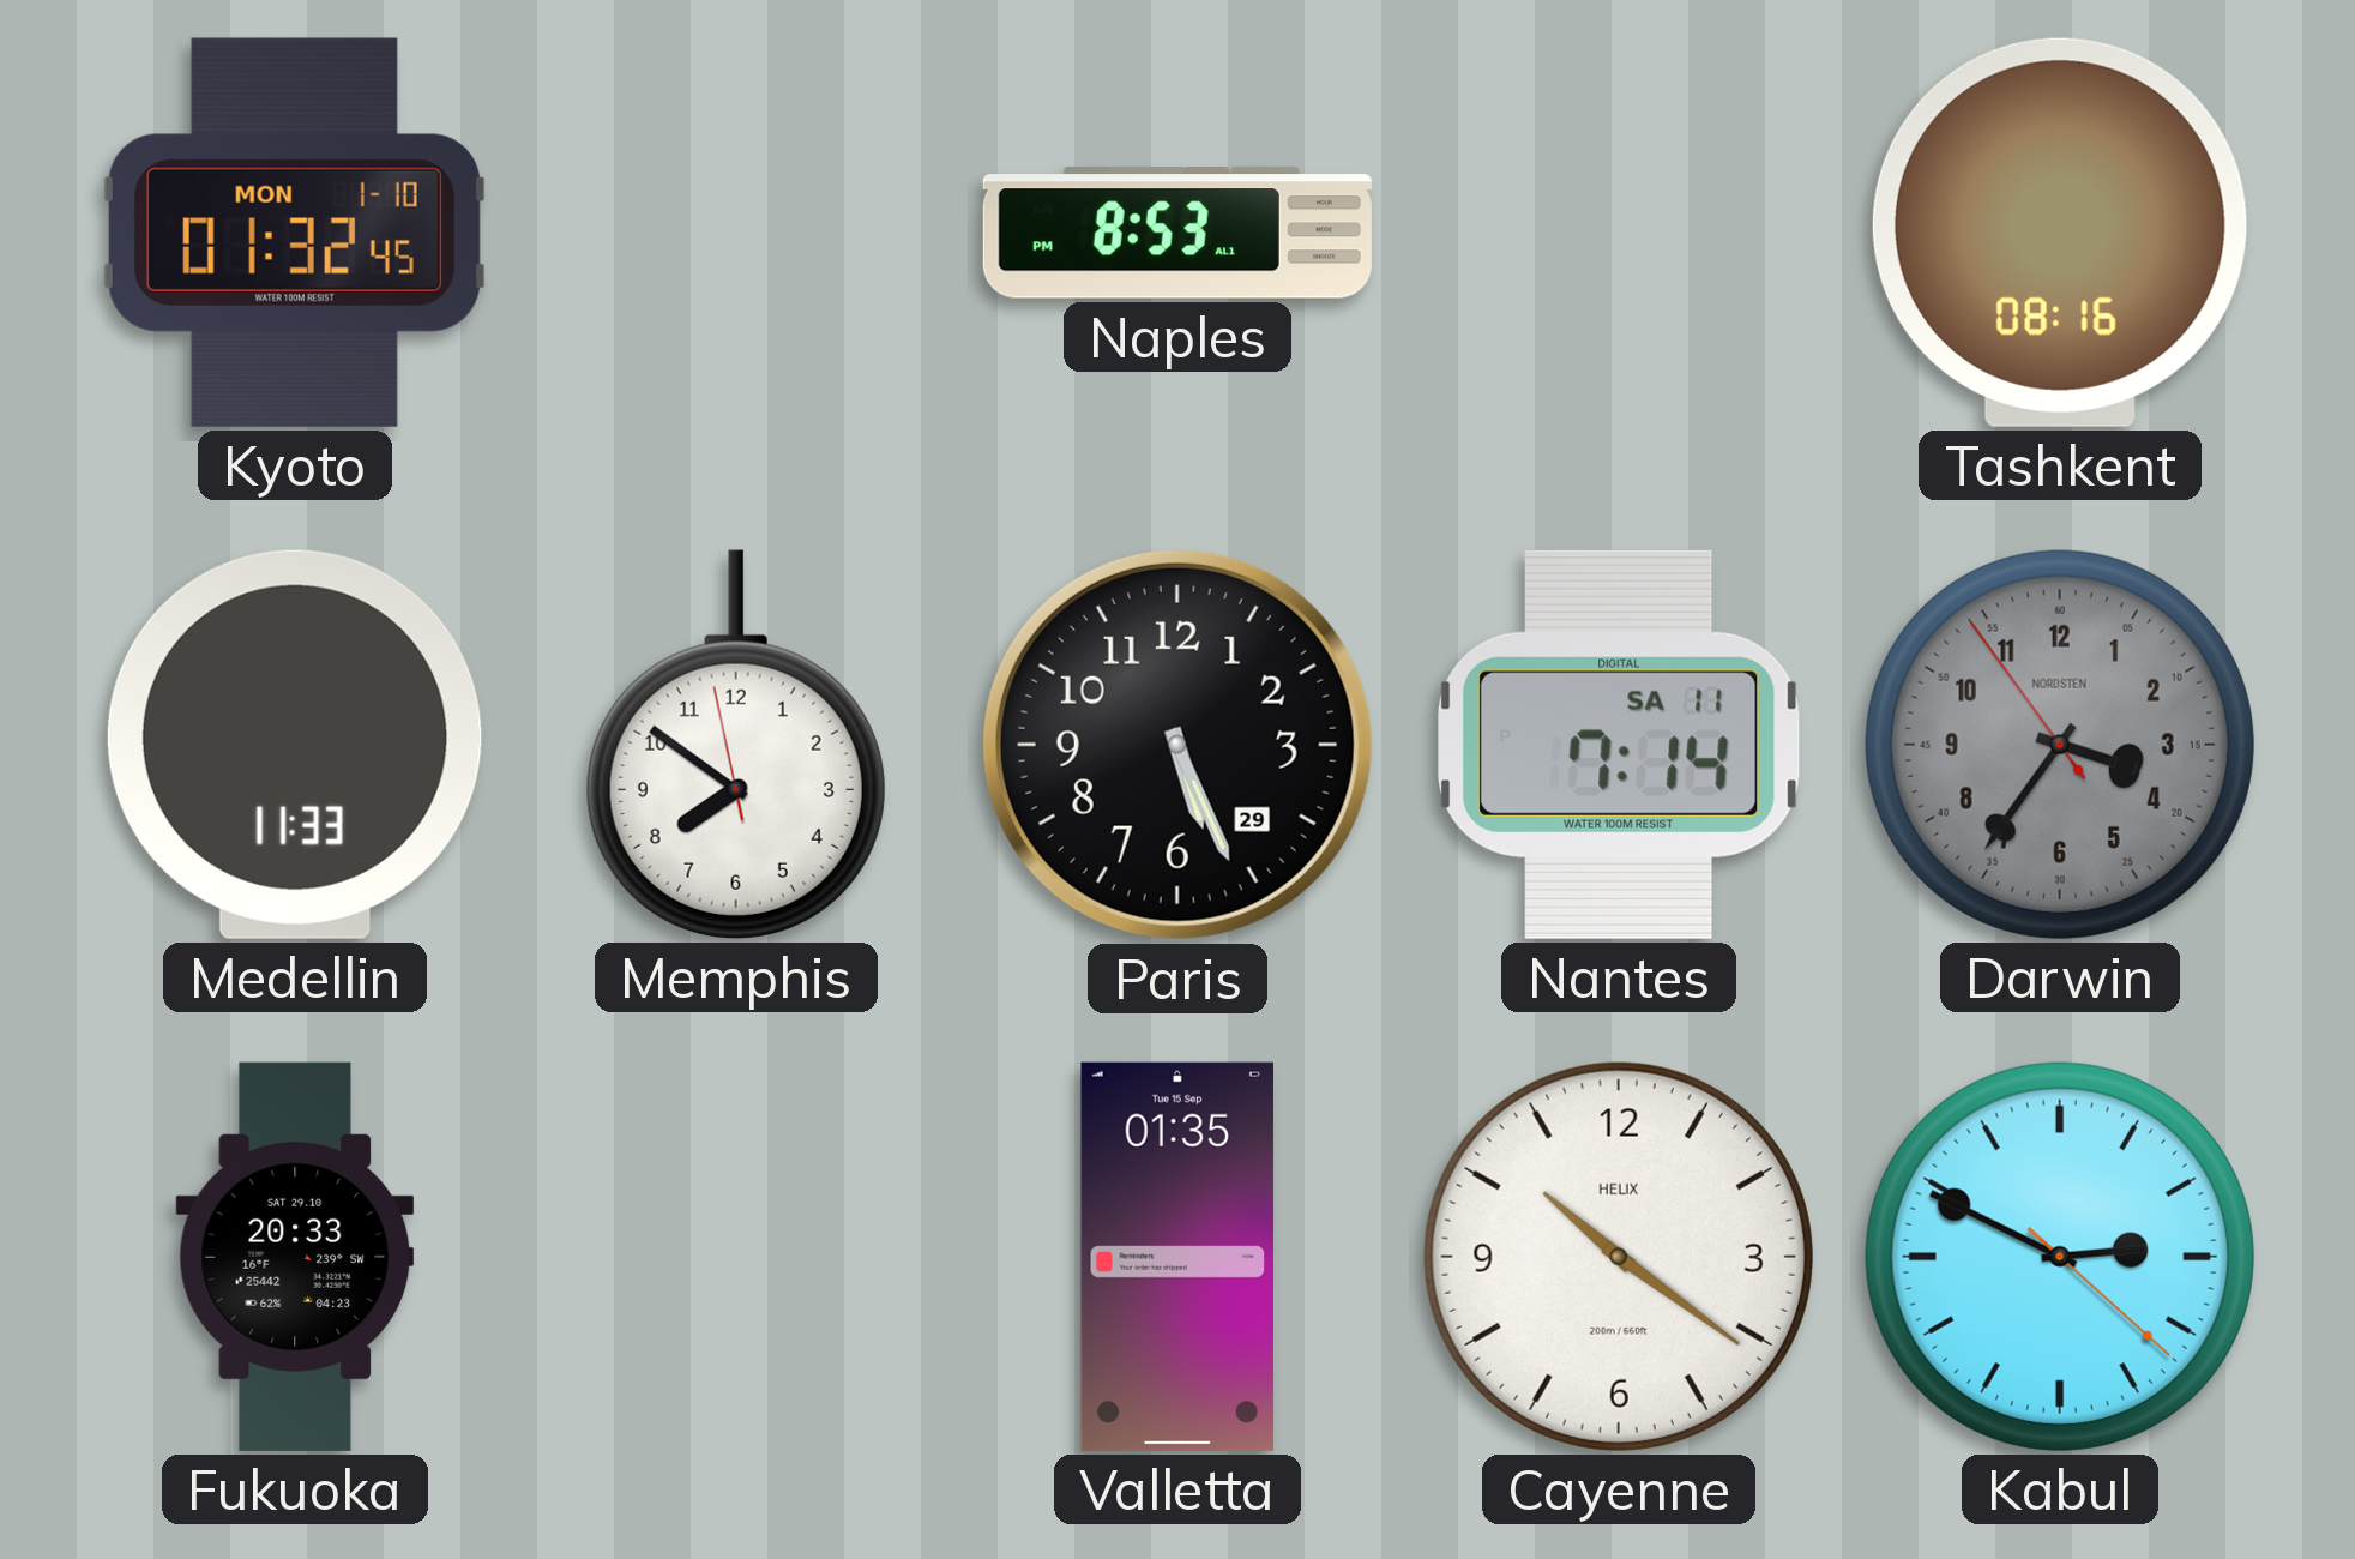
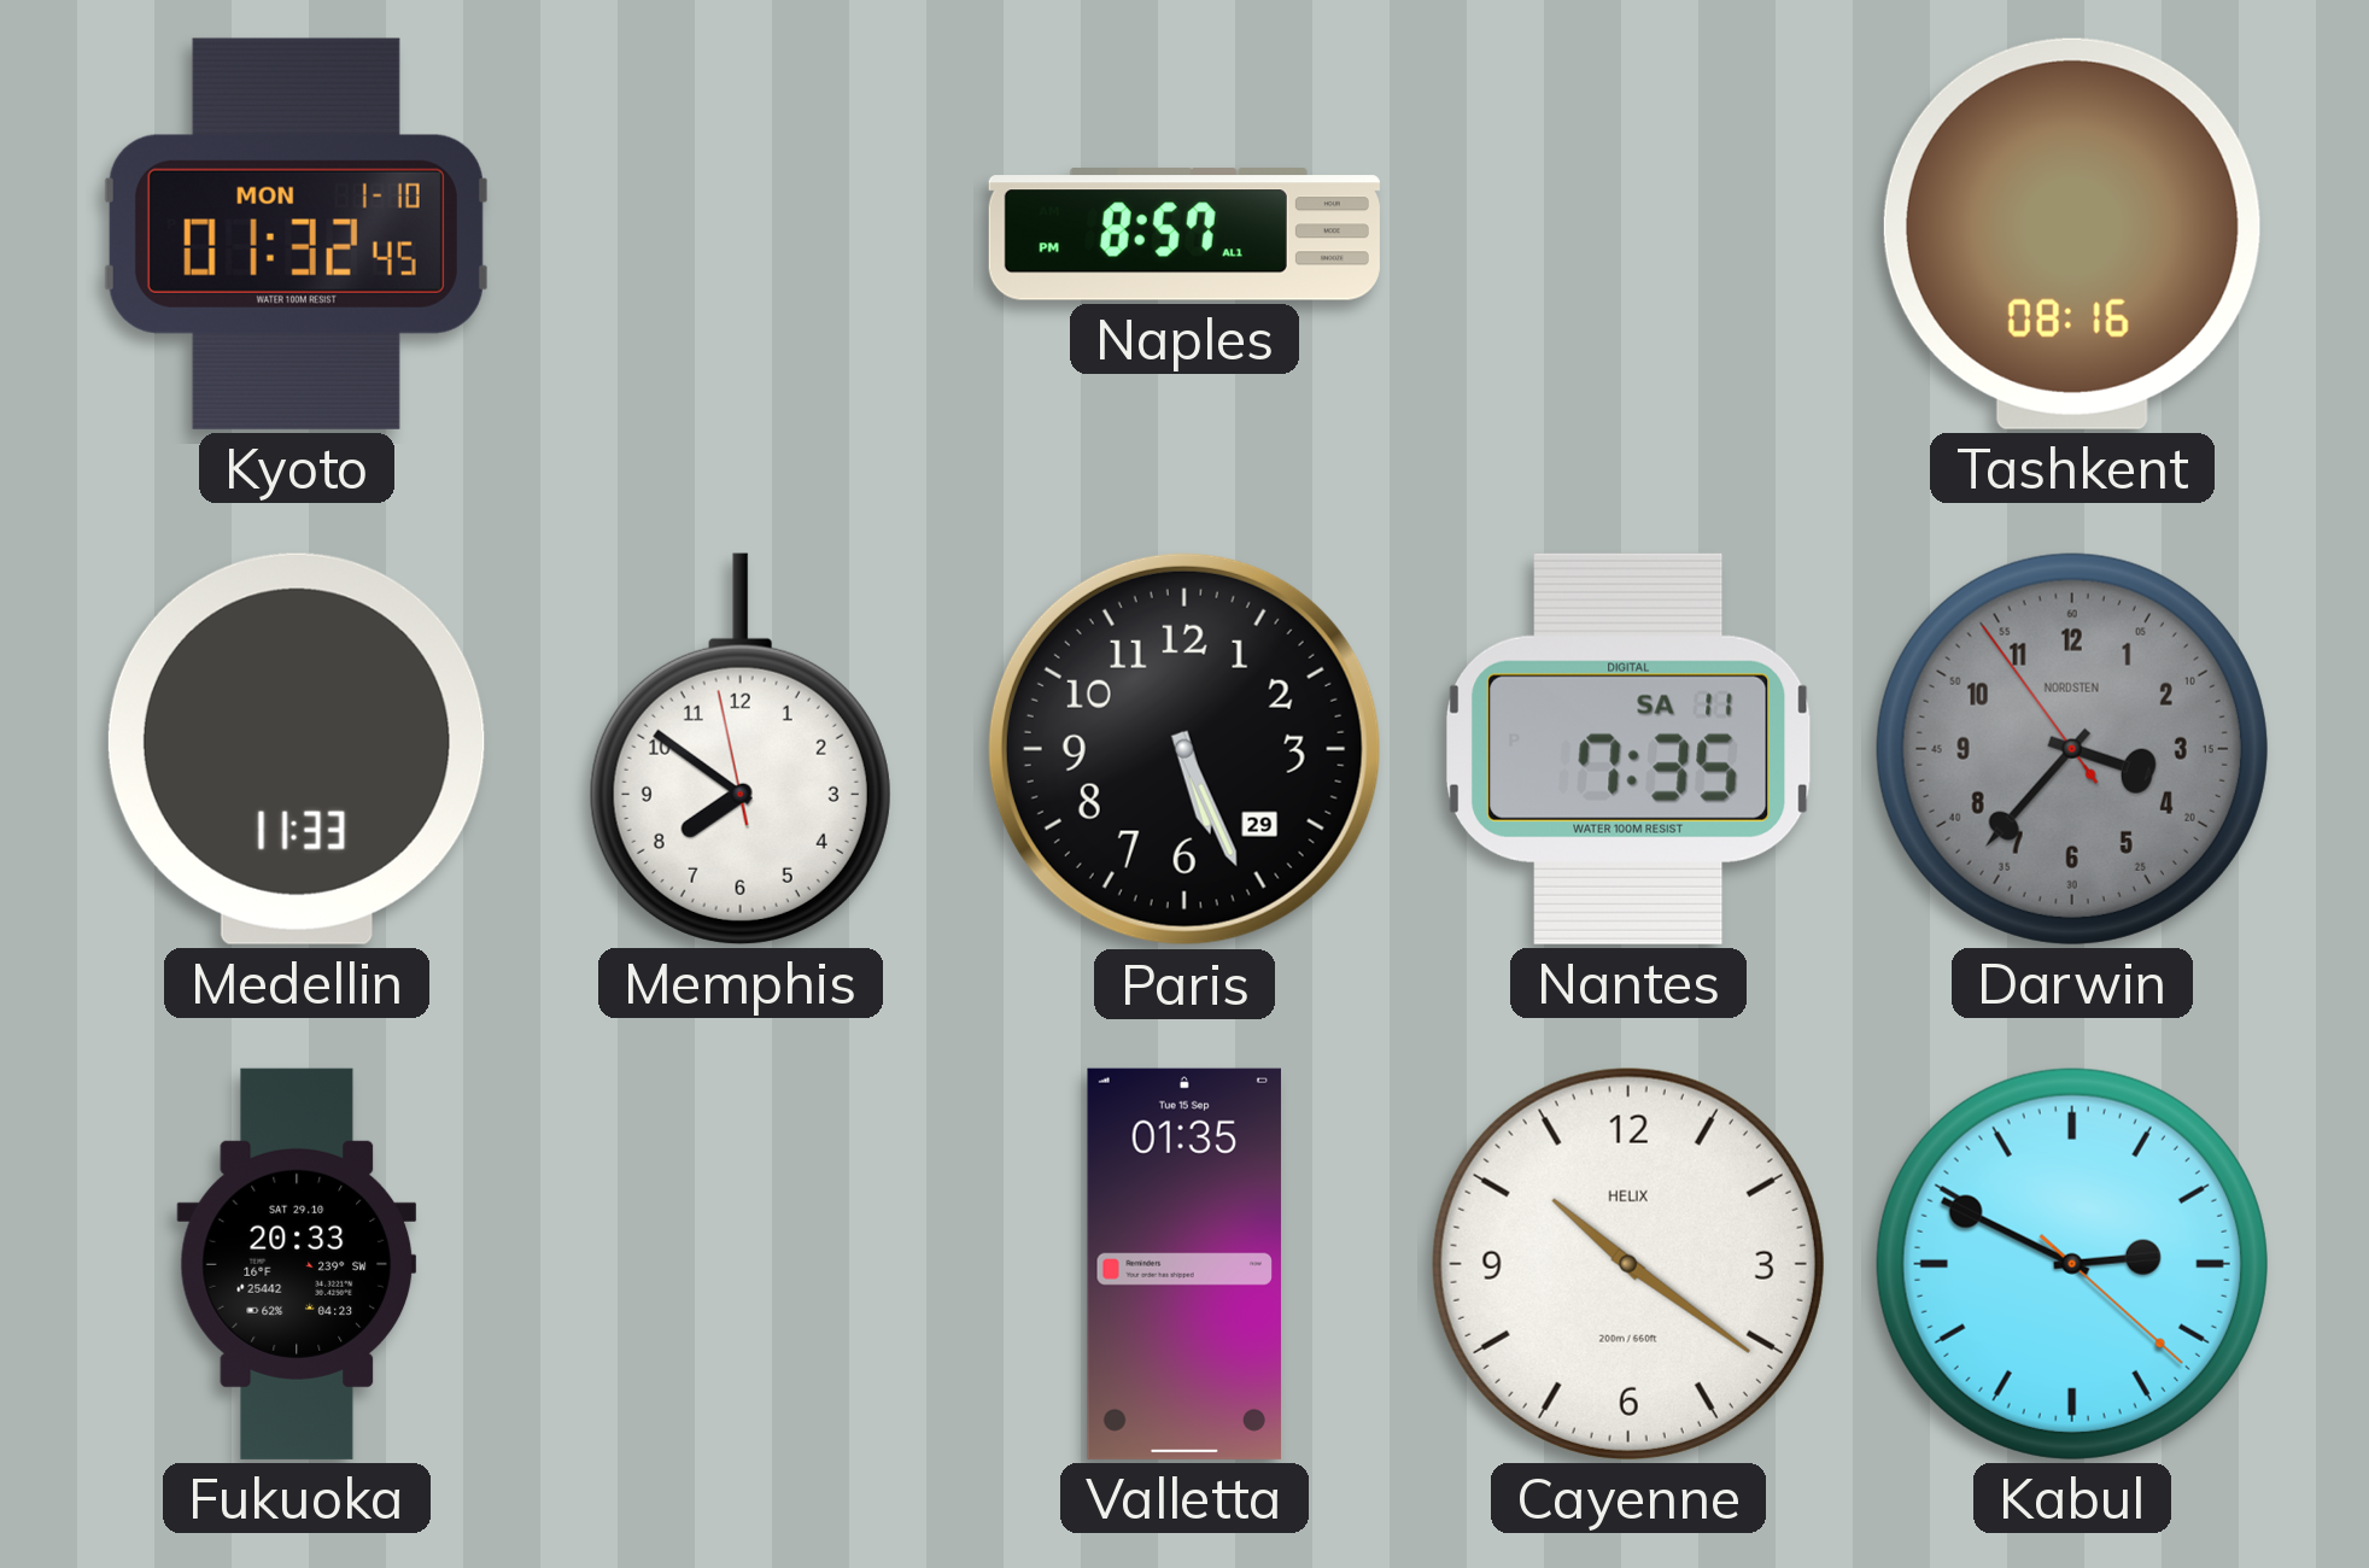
Naples: 8:53 -> 8:57
Nantes: 7:14 -> 7:35
Darwin: 3:35 -> 3:36
